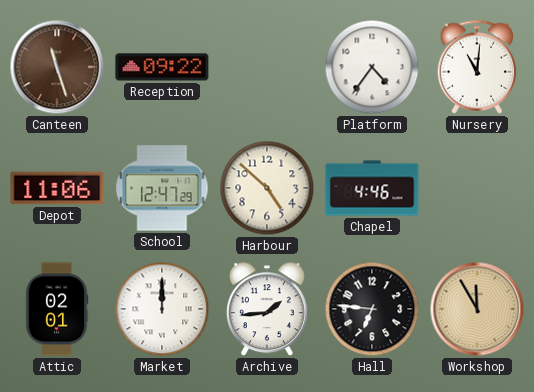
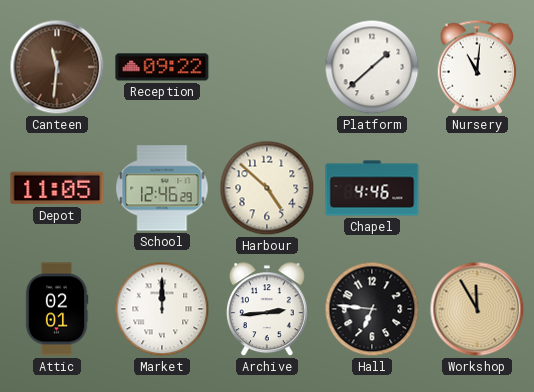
Canteen: 11:27 -> 11:31
Platform: 4:36 -> 1:38
Depot: 11:06 -> 11:05
School: 12:47 -> 12:46
Archive: 1:44 -> 2:44
